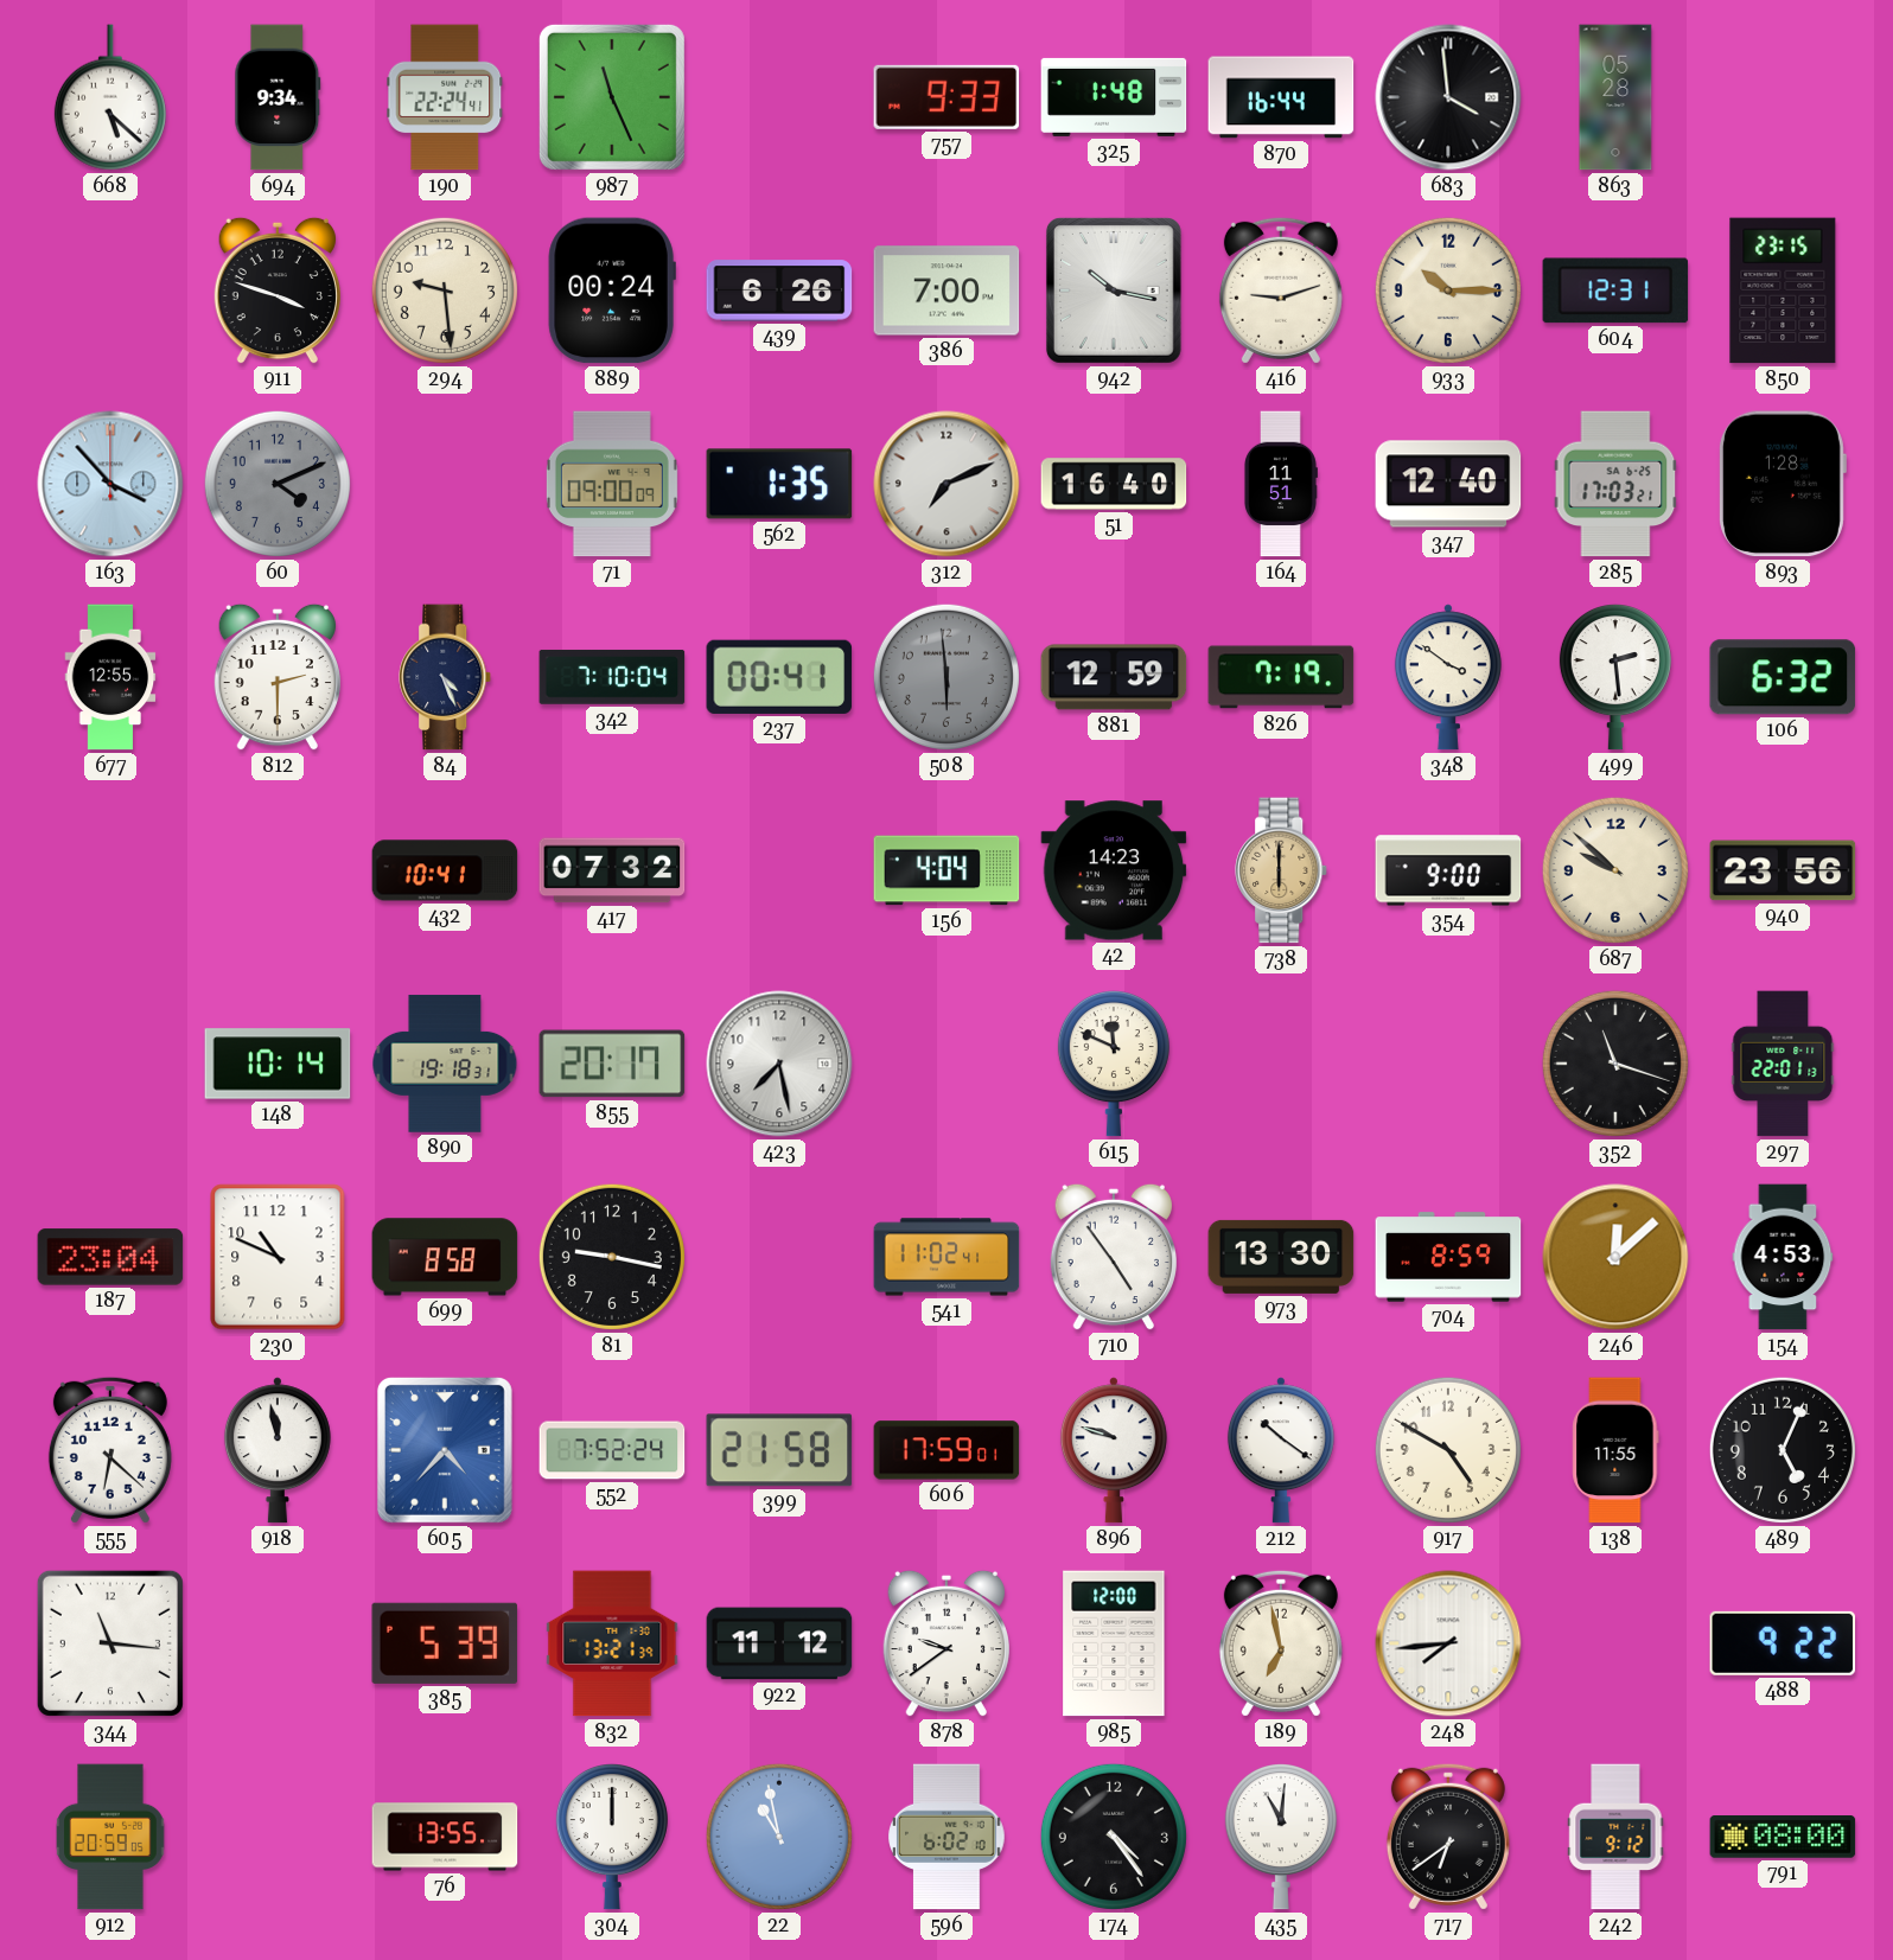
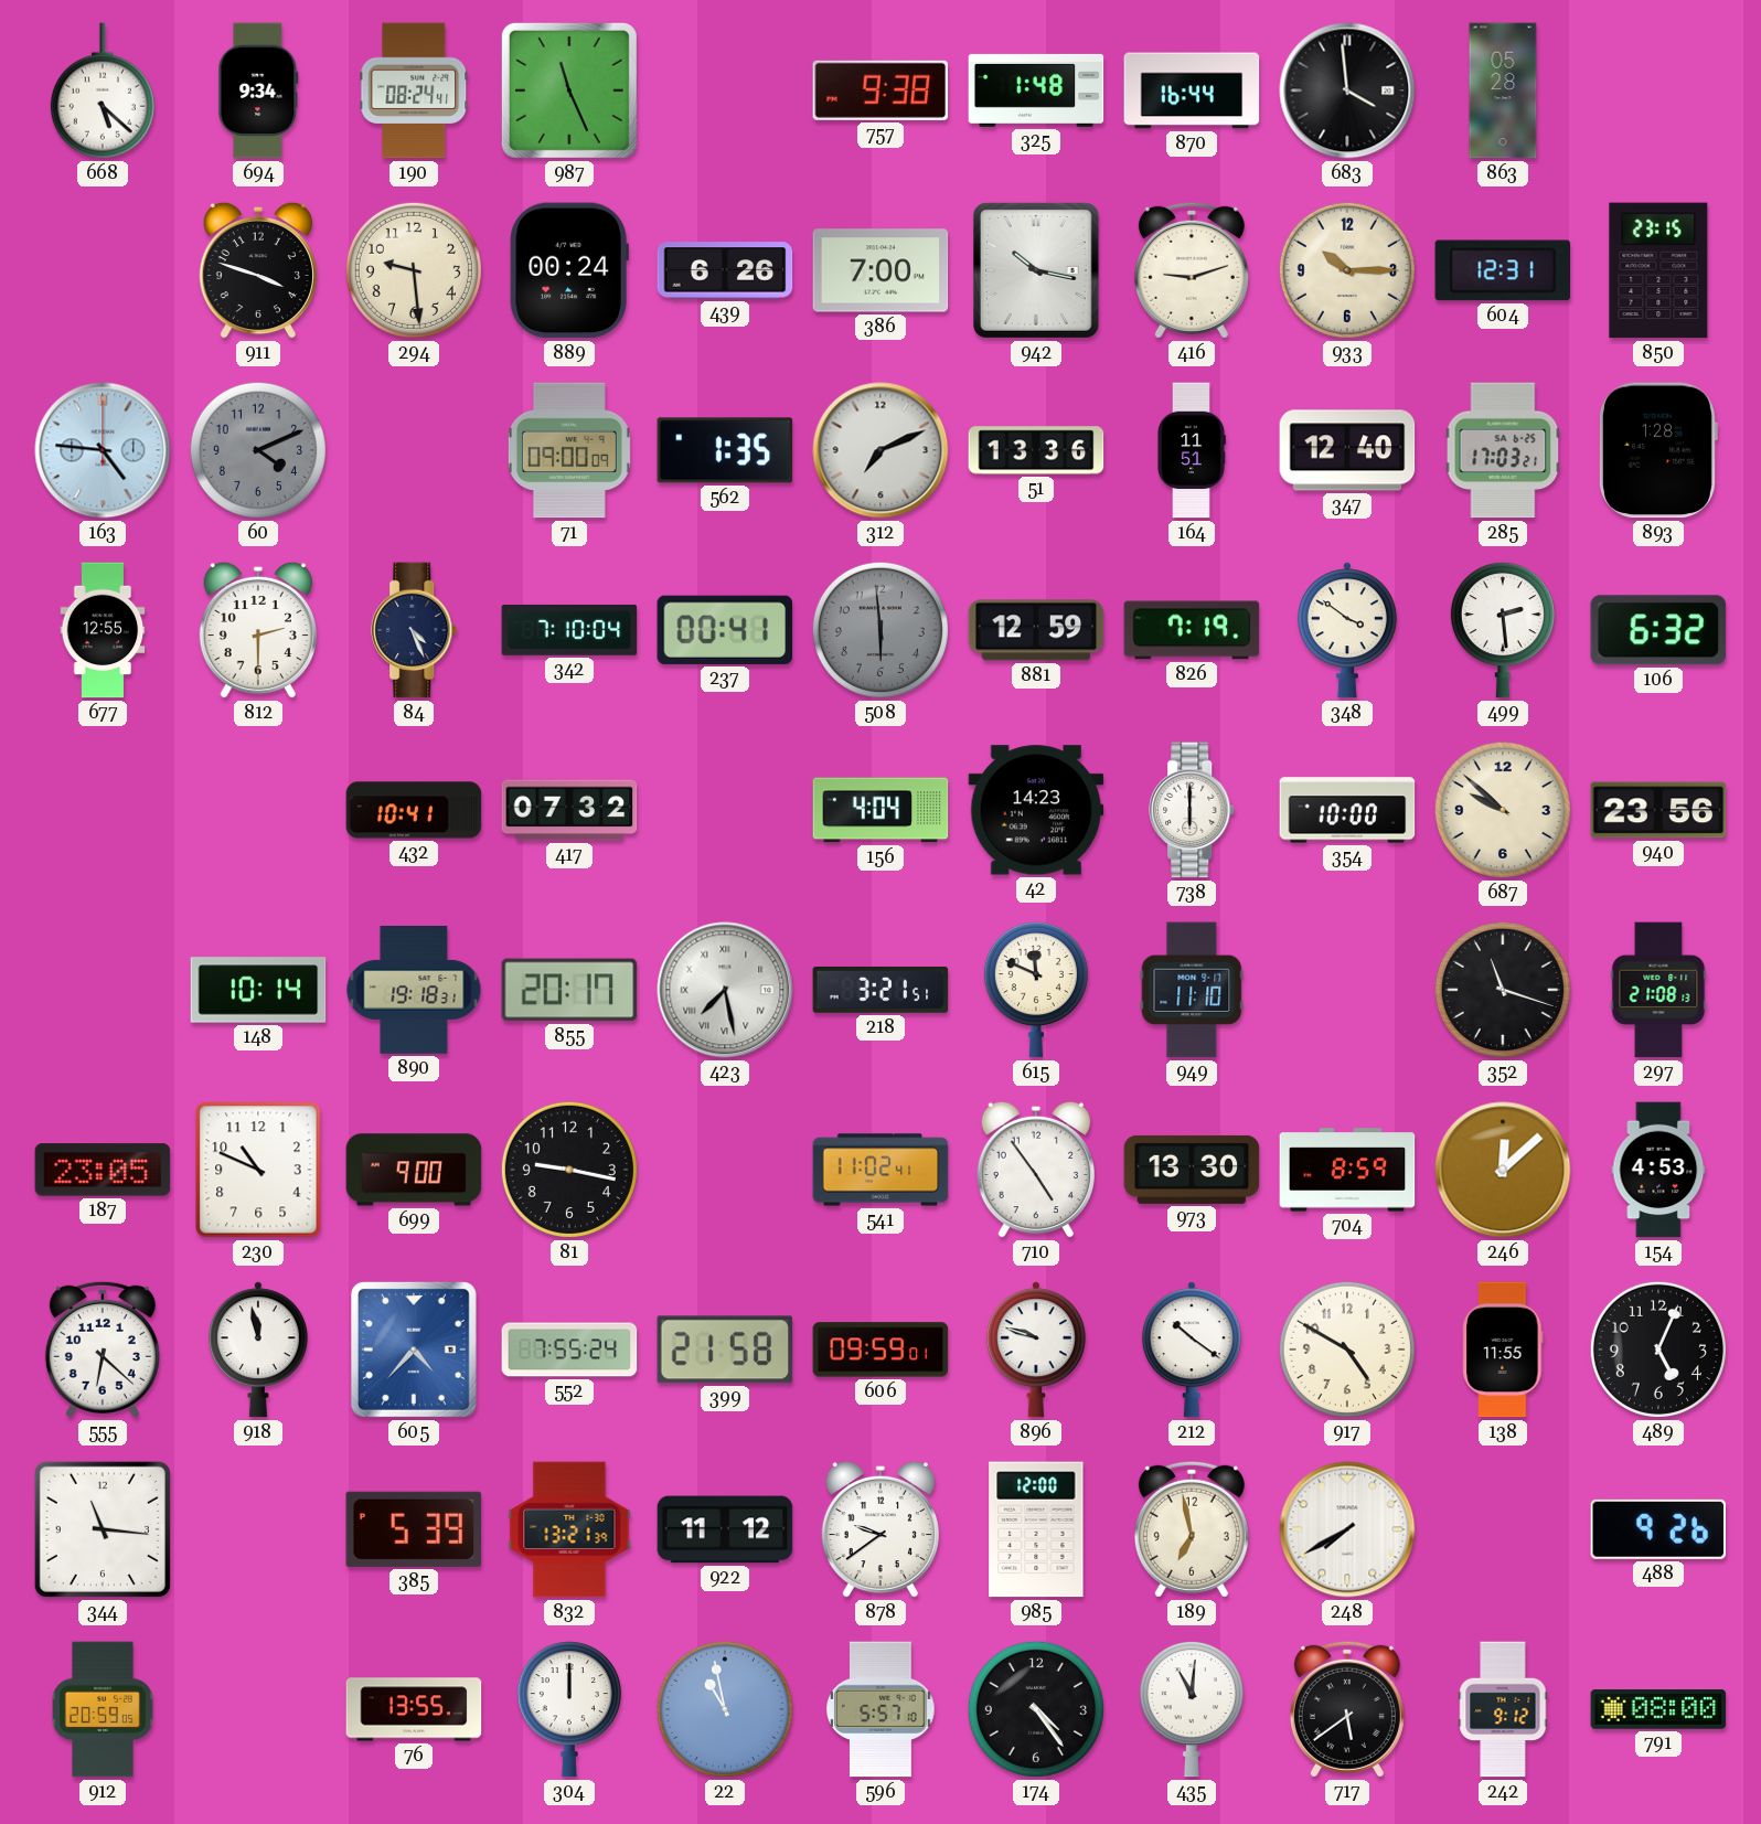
190: 22:24 -> 08:24
757: 9:33 -> 9:38
163: 3:53 -> 4:46
51: 16:40 -> 13:36
738 dial: champagne -> white
354: 9:00 -> 10:00
423 numerals: Arabic -> Roman
218: none -> 3:21
949: none -> 11:10
297: 22:01 -> 21:08
187: 23:04 -> 23:05
699: 8:58 -> 9:00
552: 7:52 -> 7:55
606: 17:59 -> 09:59
248: 7:44 -> 7:40
488: 9:22 -> 9:26
596: 6:02 -> 5:57
717: 6:39 -> 5:39
